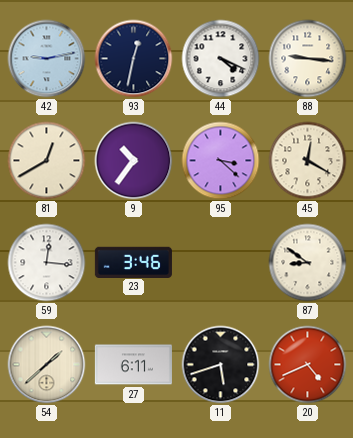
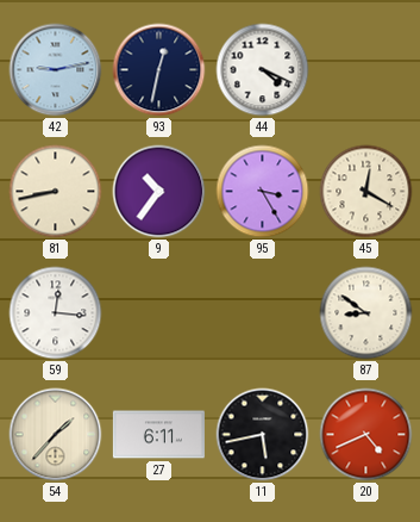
88: 9:16 -> none
81: 12:40 -> 8:43
95: 3:22 -> 3:25
23: 3:46 -> none
54: 1:38 -> 1:37
11: 5:42 -> 5:43
